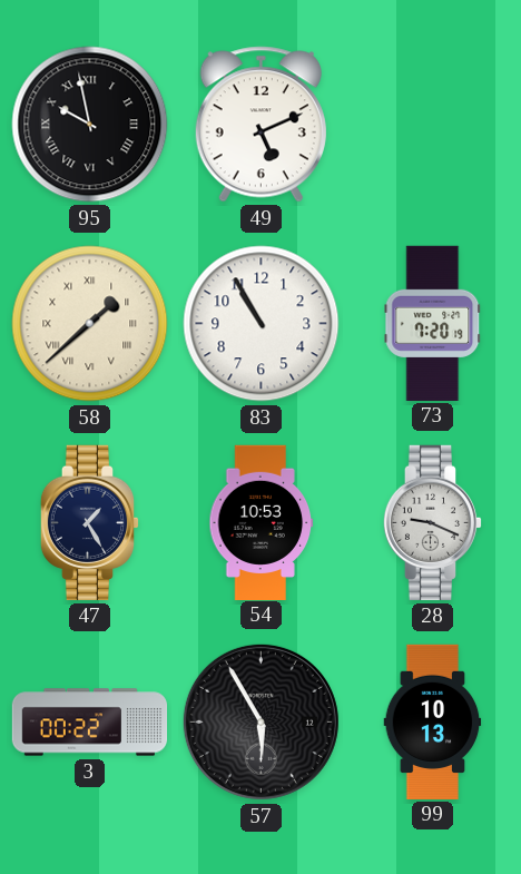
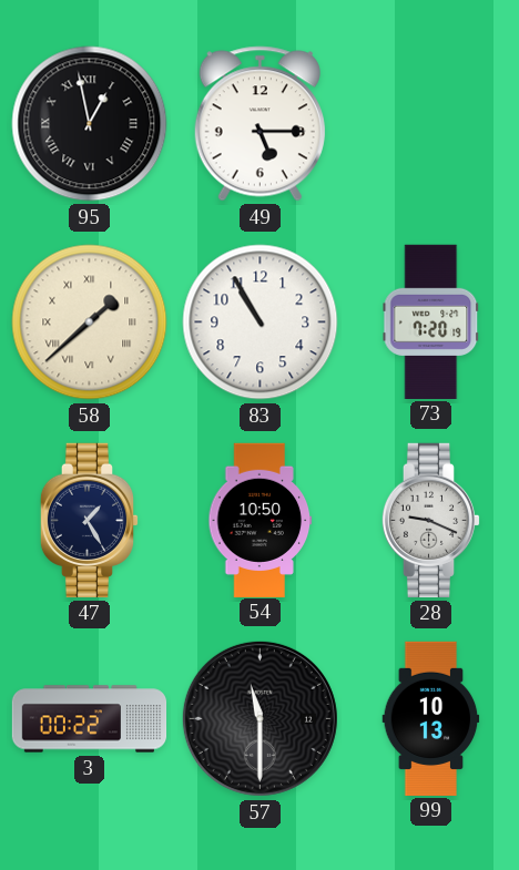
95: 9:58 -> 12:58
49: 5:11 -> 5:15
54: 10:53 -> 10:50
57: 5:55 -> 11:30
